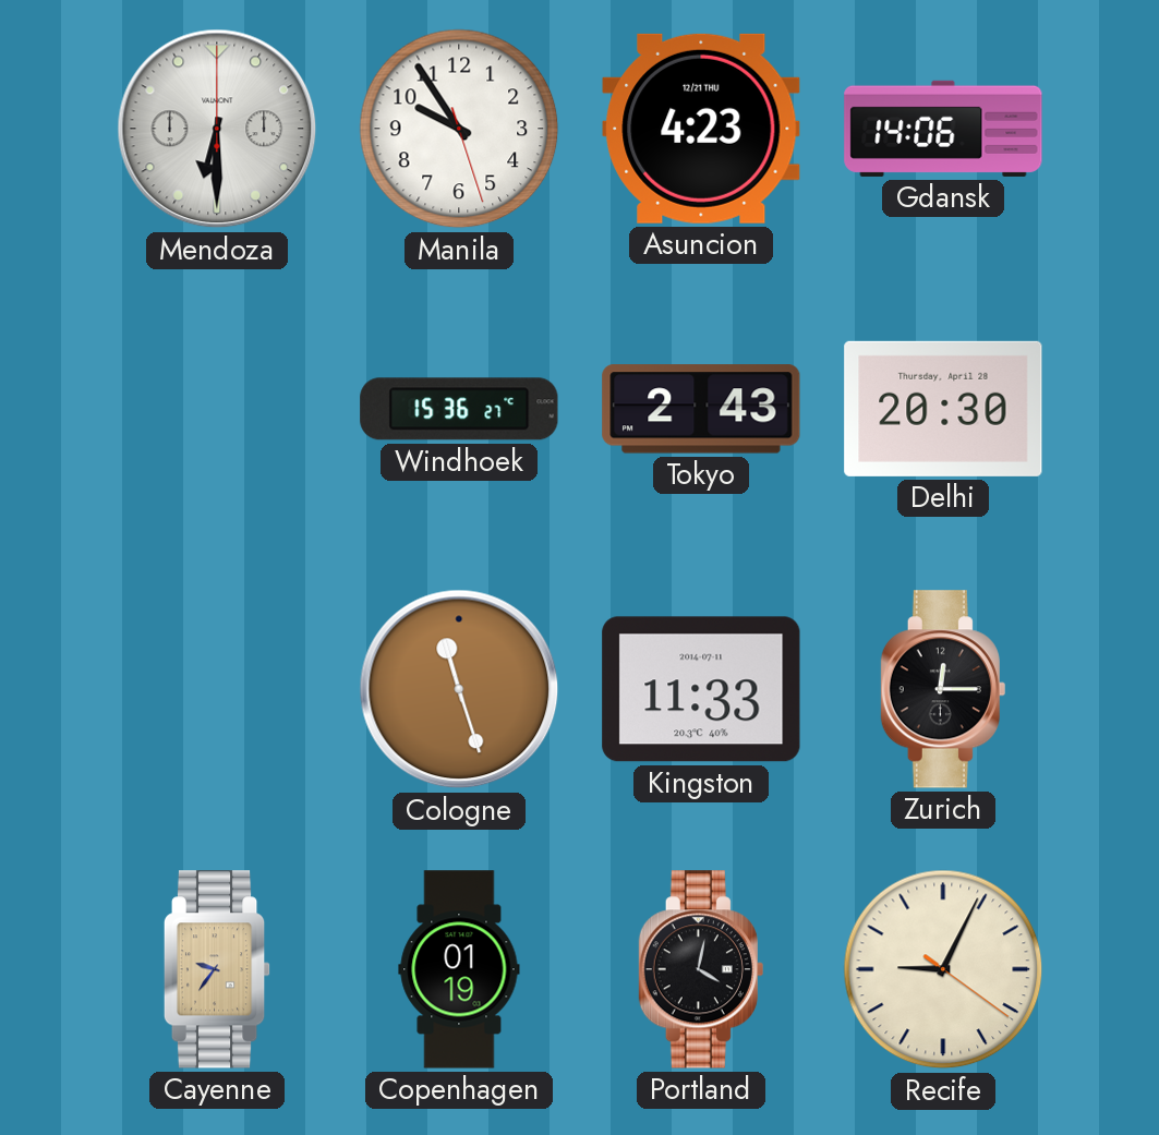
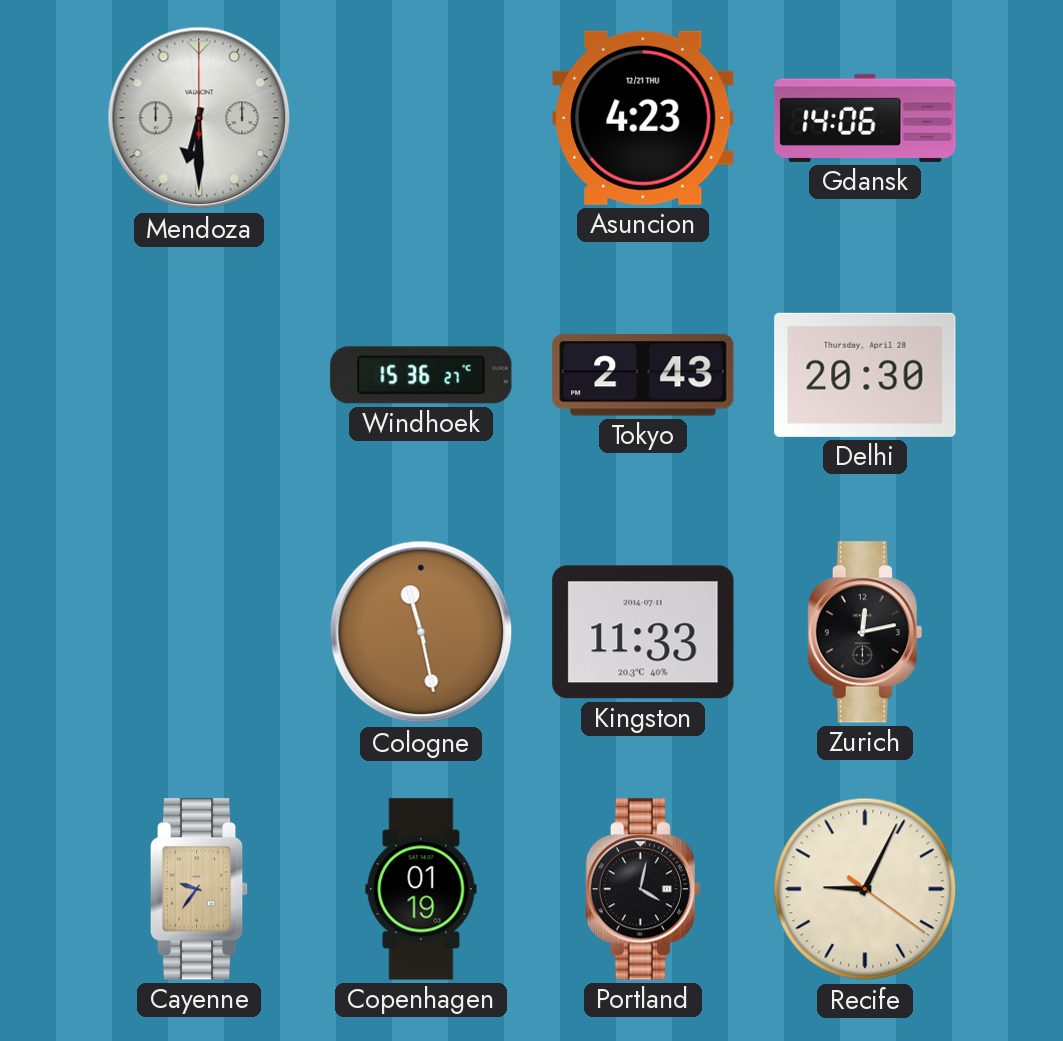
Manila: 9:54 -> none
Cologne: 11:27 -> 11:28
Zurich: 12:15 -> 12:13
